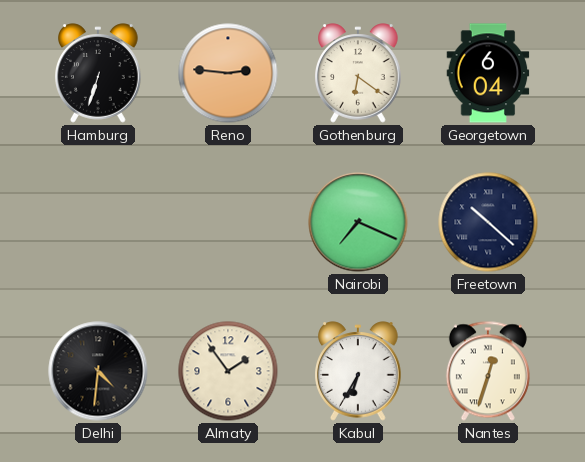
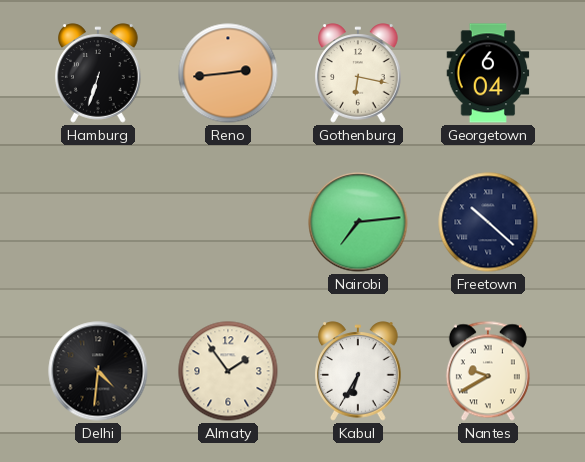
Reno: 2:46 -> 2:44
Gothenburg: 6:21 -> 6:17
Nairobi: 7:19 -> 7:14
Nantes: 12:33 -> 9:40
